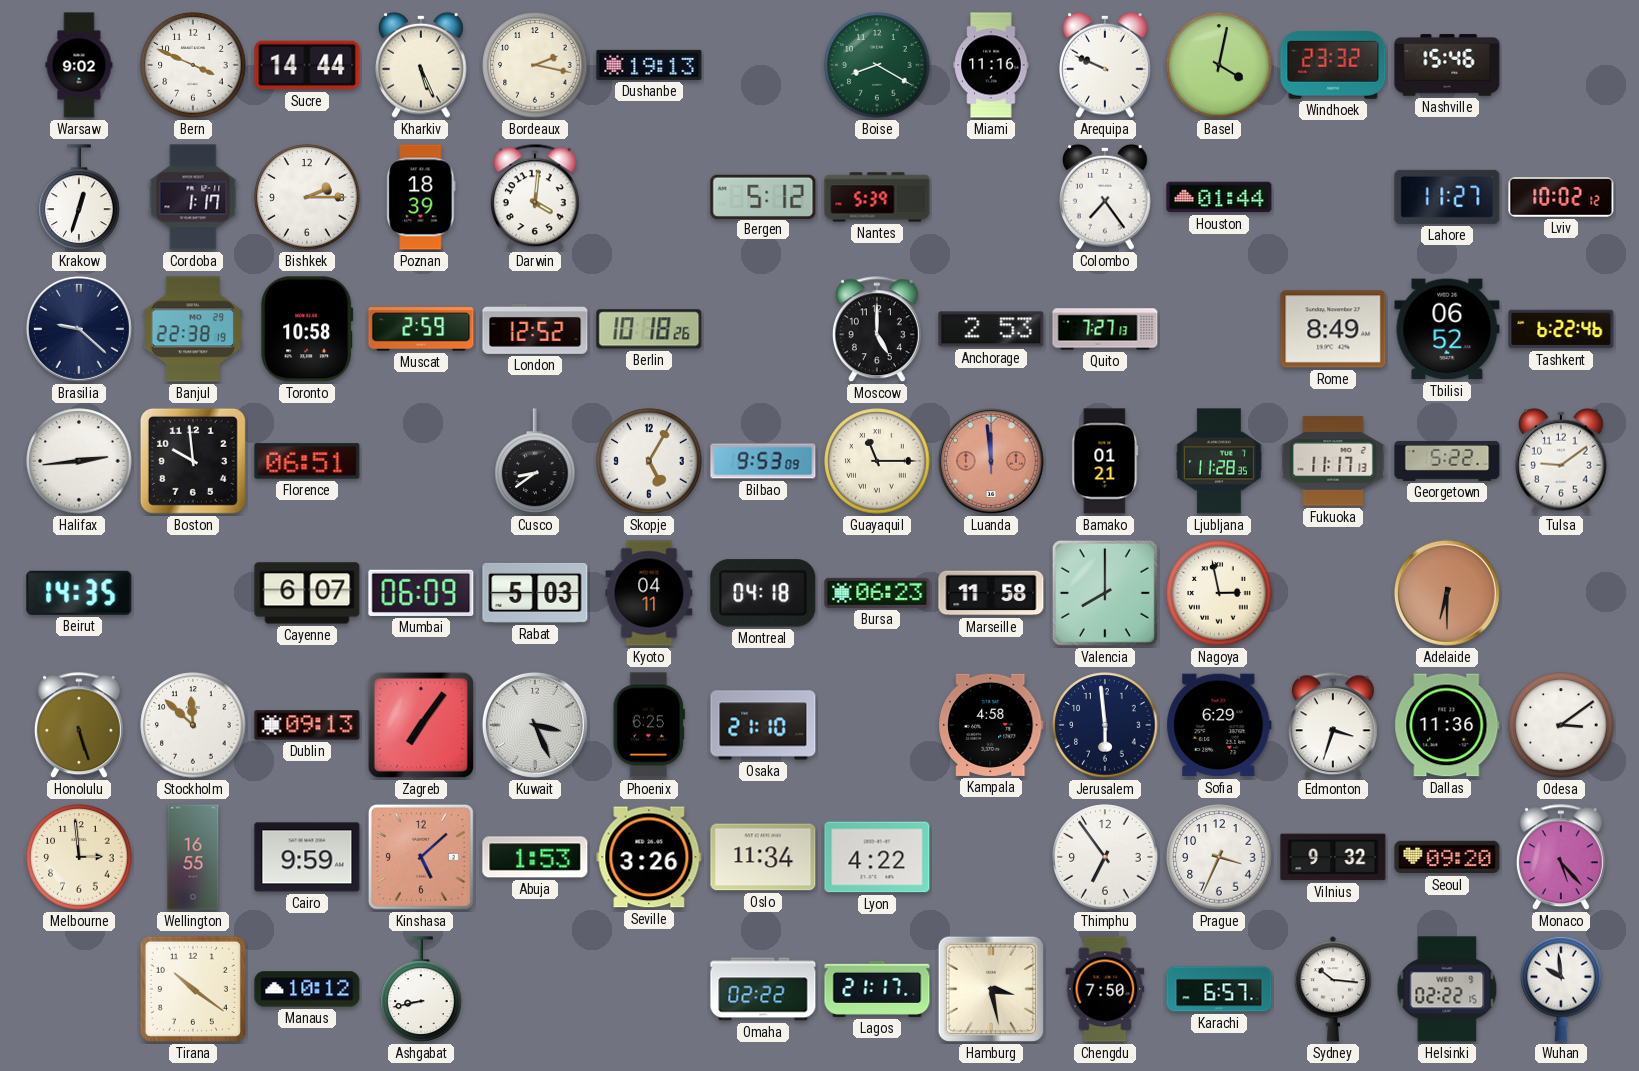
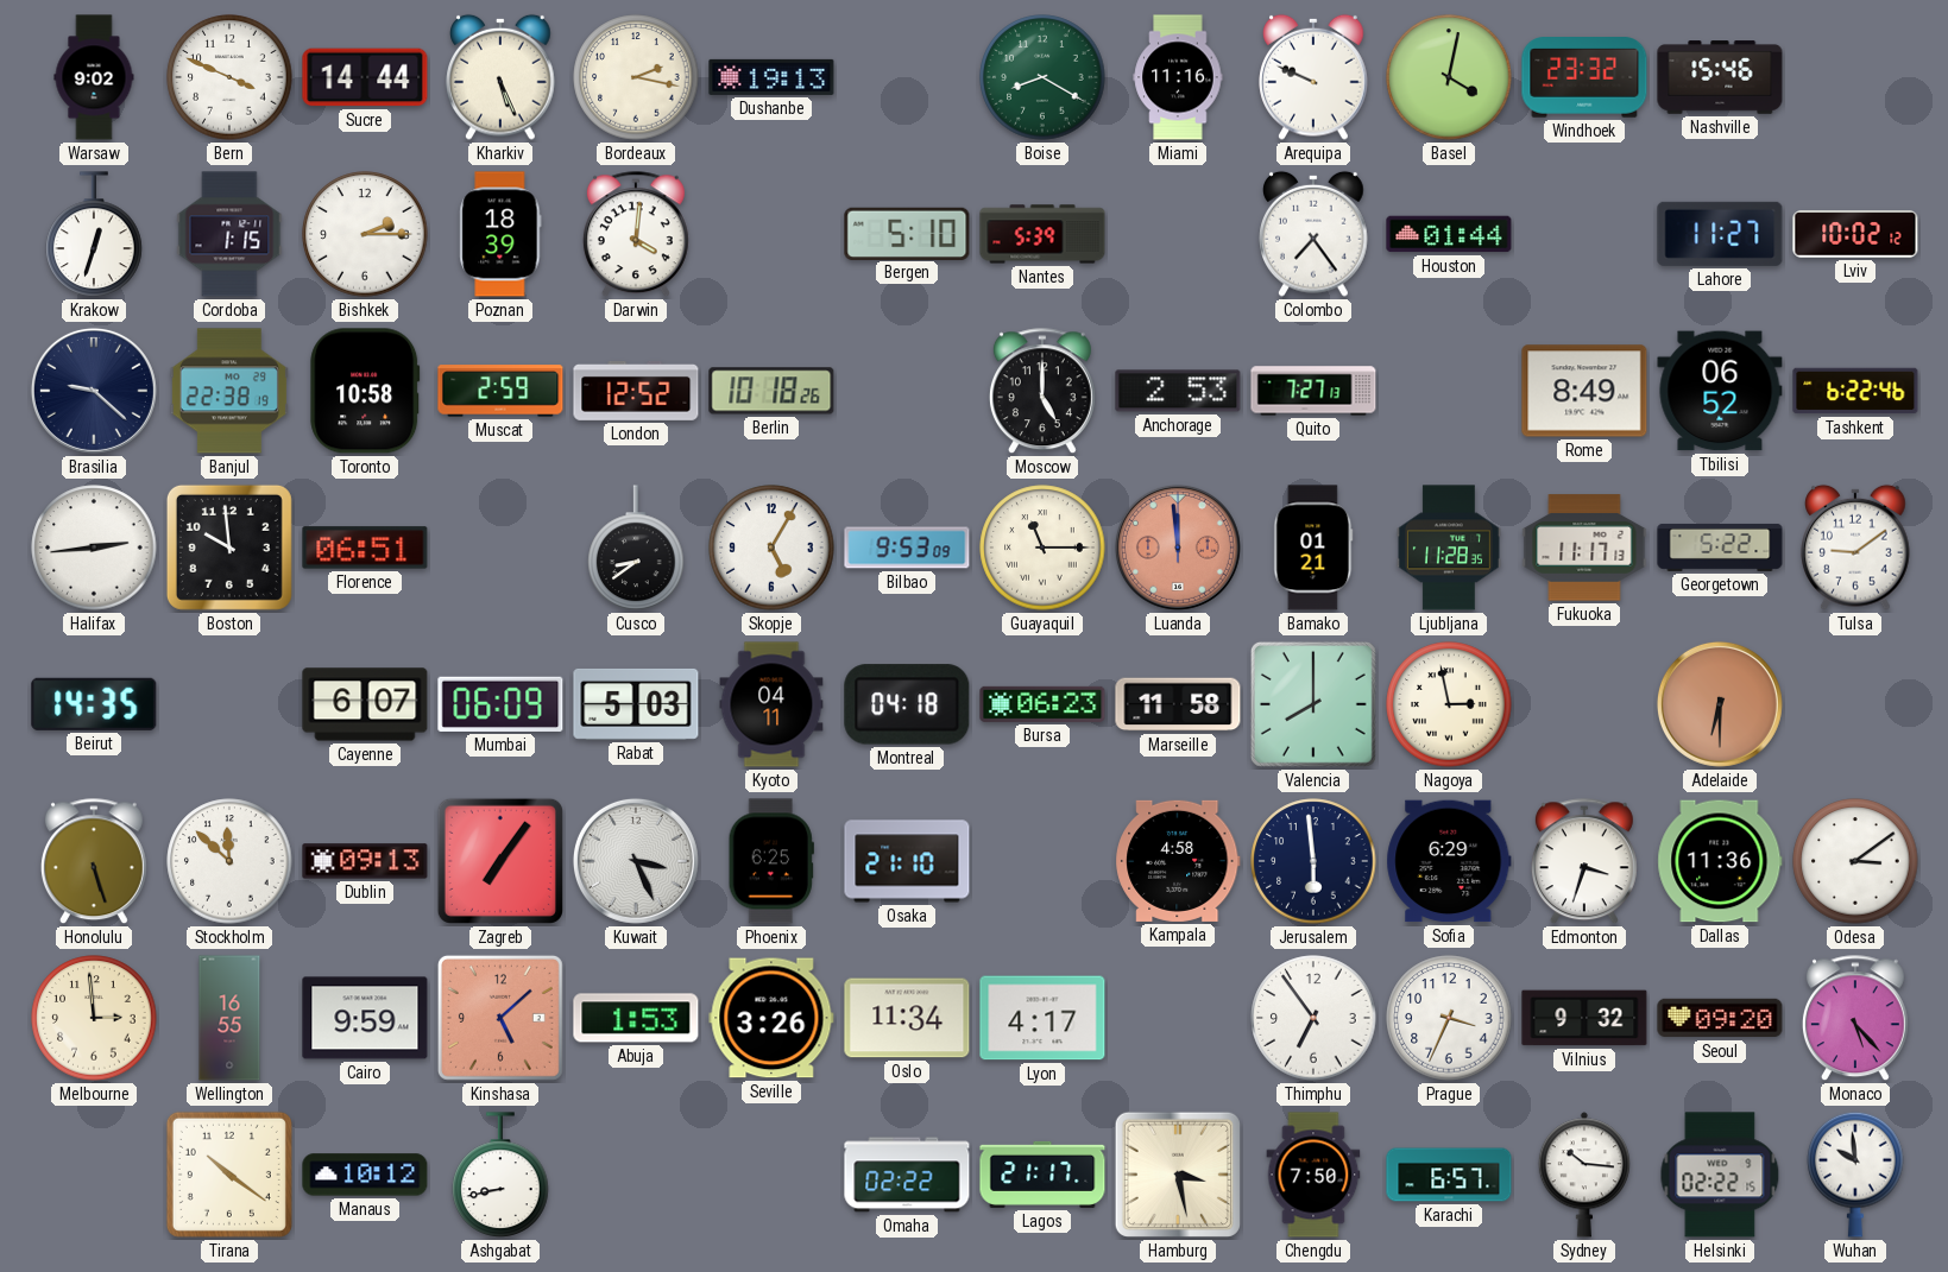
Cordoba: 1:17 -> 1:15
Bergen: 5:12 -> 5:10
Lyon: 4:22 -> 4:17
